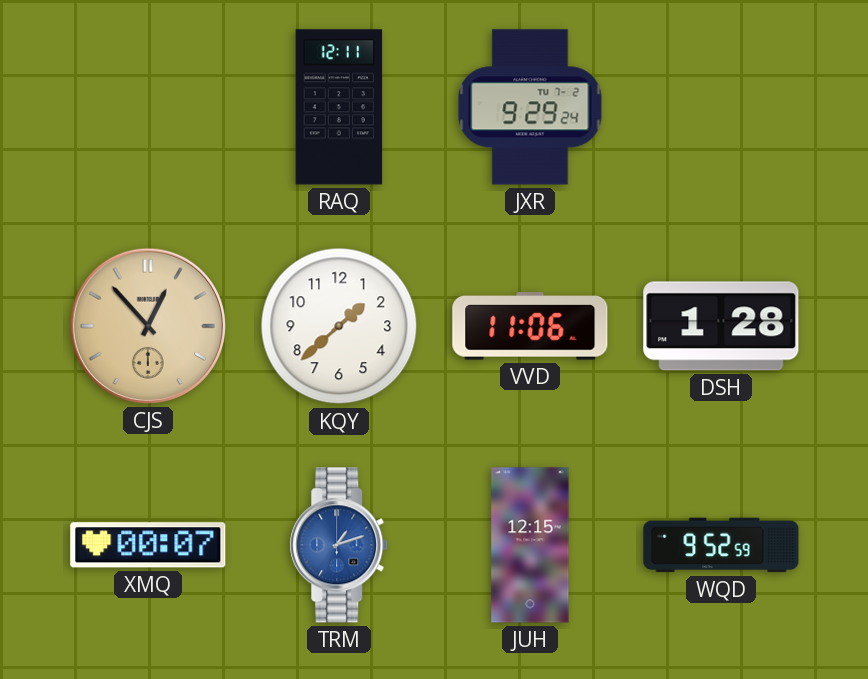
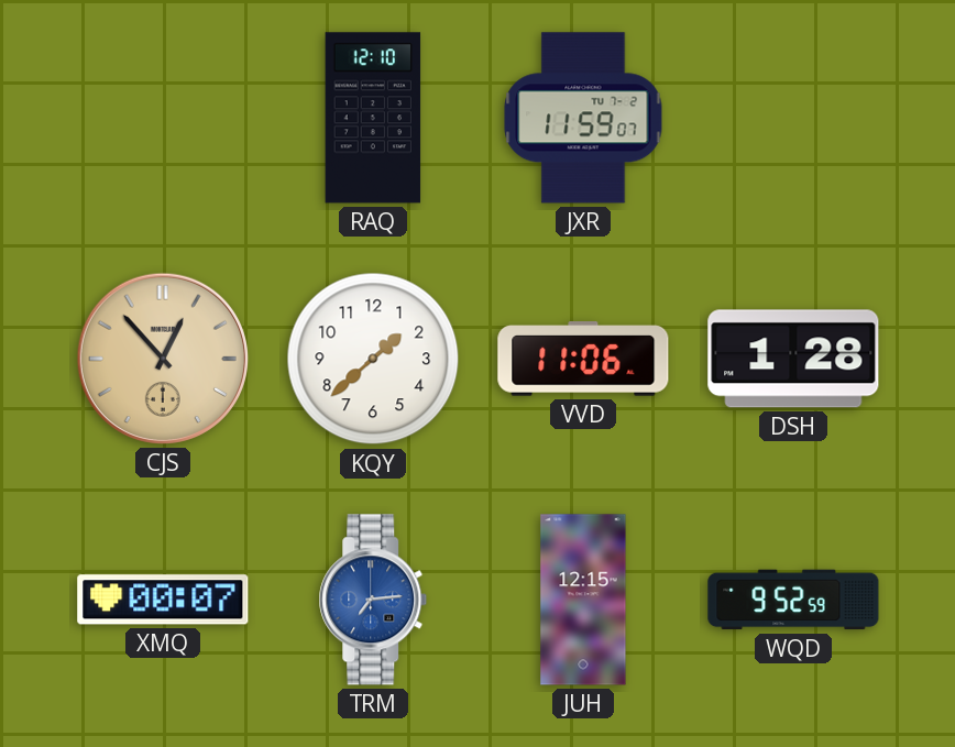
RAQ: 12:11 -> 12:10
JXR: 9:29 -> 11:59
TRM: 1:12 -> 7:14
